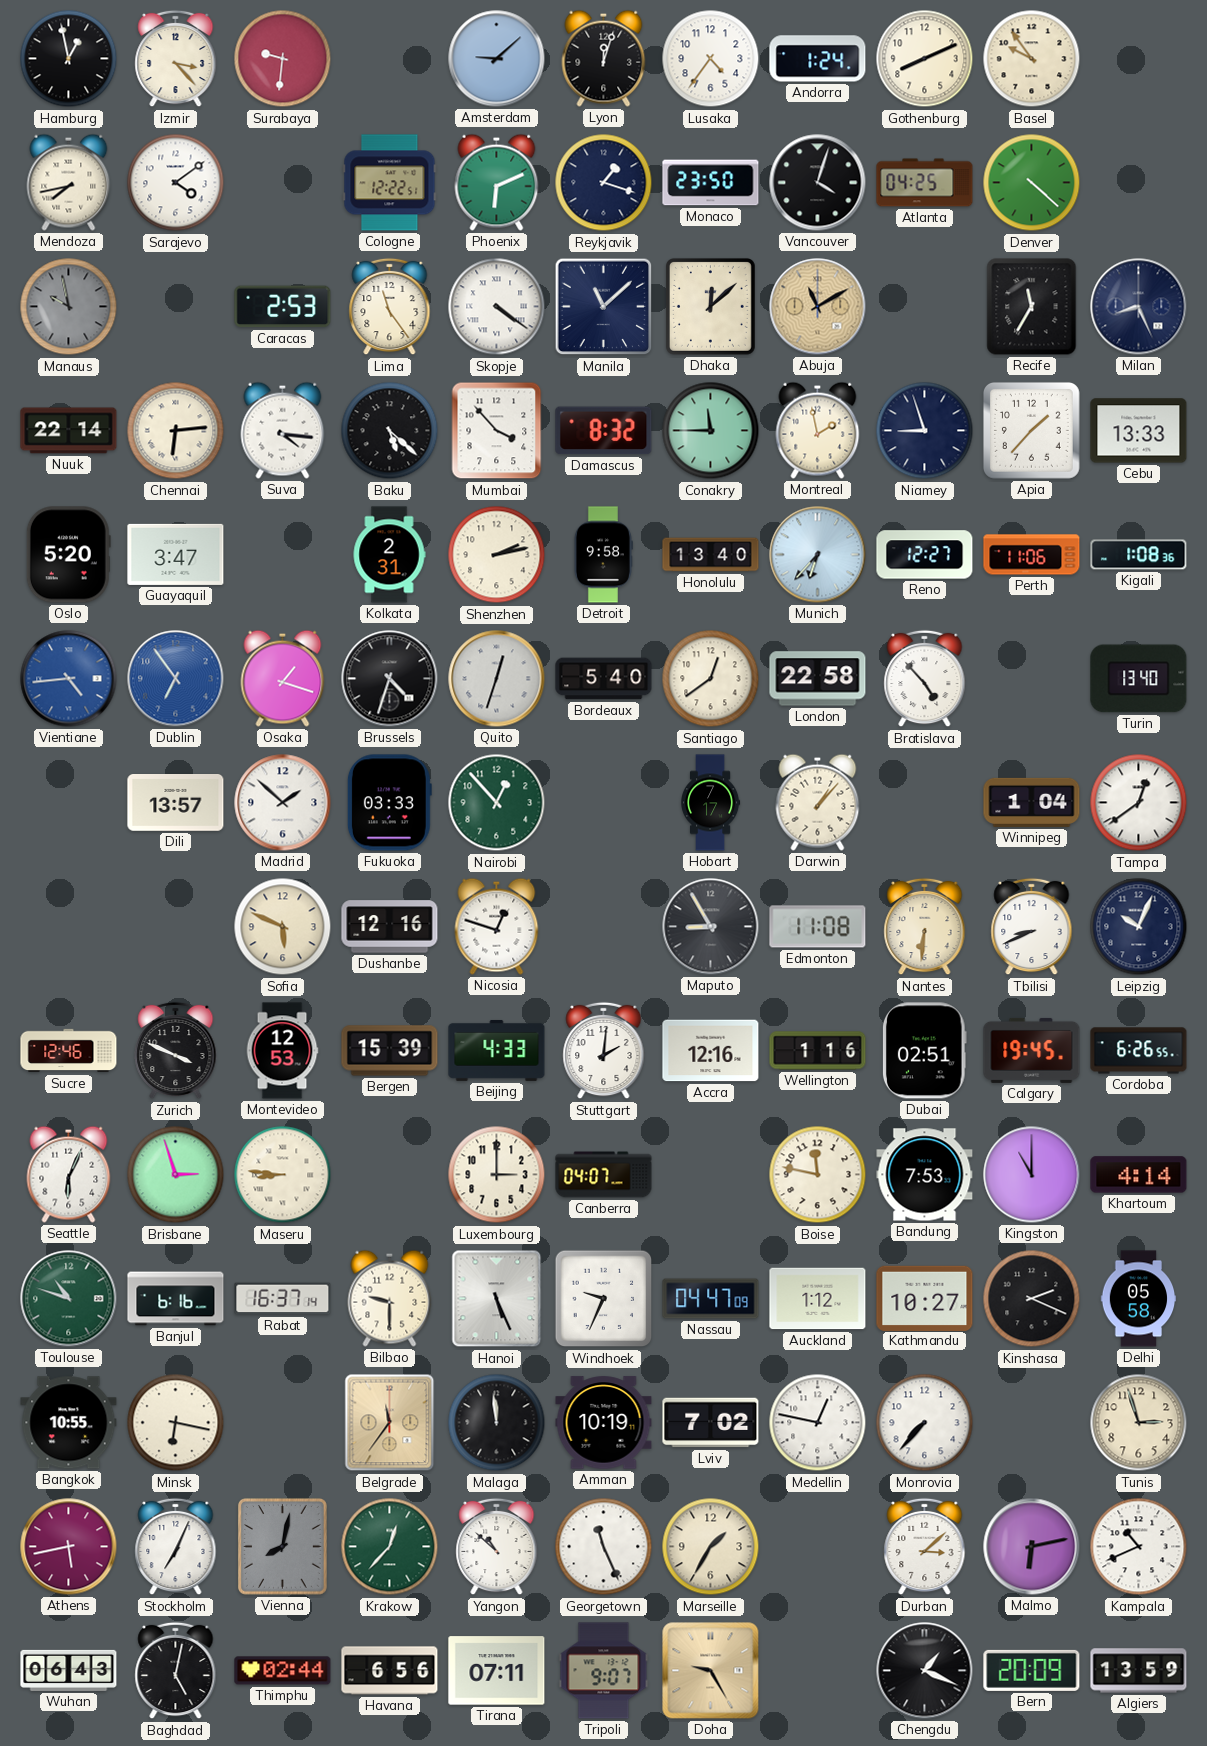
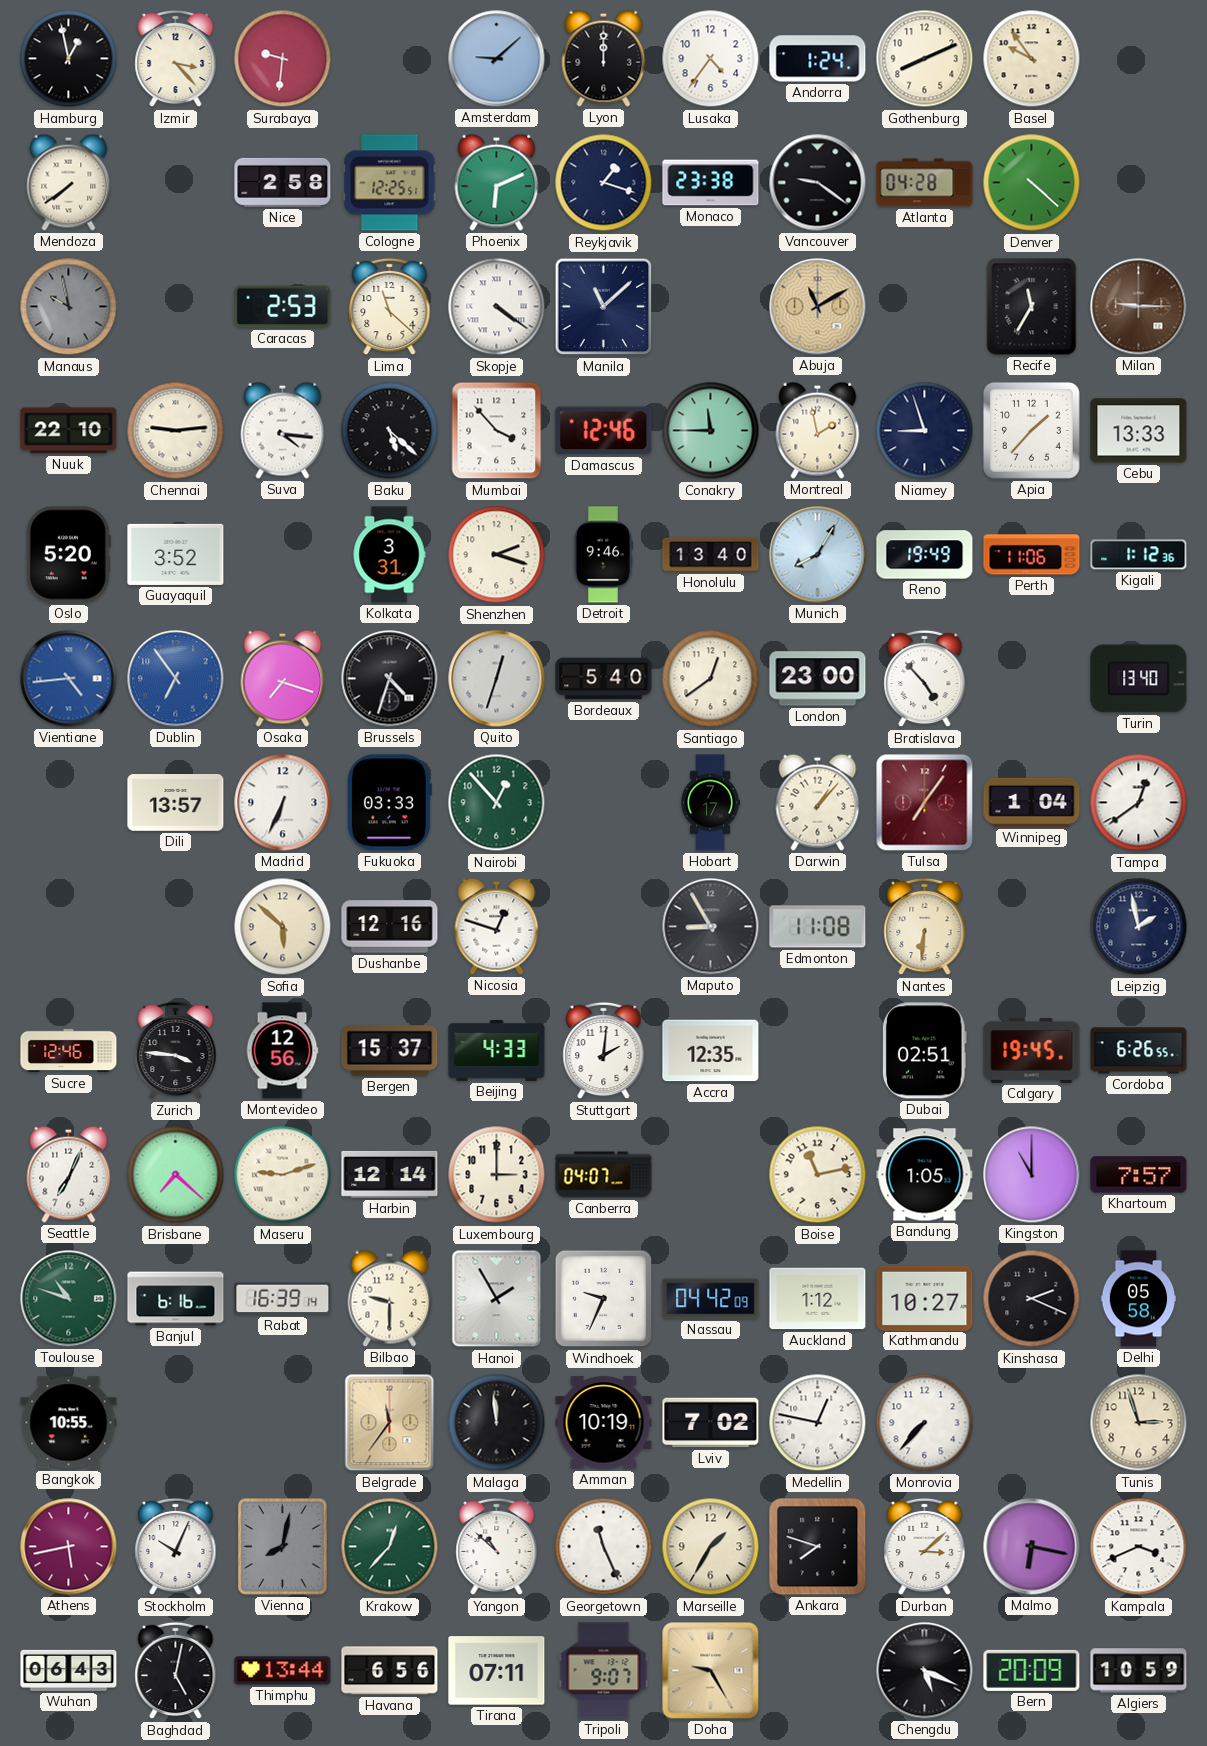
Lyon: 12:03 -> 12:00
Mendoza: 7:43 -> 7:39
Sarajevo: 4:09 -> none
Nice: none -> 2:58
Cologne: 12:22 -> 12:25
Monaco: 23:50 -> 23:38
Vancouver: 4:03 -> 9:21
Atlanta: 04:25 -> 04:28
Lima: 11:24 -> 11:22
Dhaka: 12:08 -> none
Milan: 8:26 -> 9:15
Milan dial: navy -> brown
Nuuk: 22:14 -> 22:10
Chennai: 6:14 -> 9:14
Damascus: 8:32 -> 12:46
Guayaquil: 3:47 -> 3:52
Kolkata: 2:31 -> 3:31
Shenzhen: 2:13 -> 2:18
Detroit: 9:58 -> 9:46
Munich: 6:37 -> 8:05
Reno: 12:27 -> 19:49
Kigali: 1:08 -> 1:12
Osaka: 1:18 -> 7:18
London: 22:58 -> 23:00
Madrid: 1:52 -> 6:34
Tulsa: none -> 7:06
Sofia: 5:49 -> 5:52
Tbilisi: 8:41 -> none
Leipzig: 10:04 -> 1:58
Zurich: 3:49 -> 3:46
Montevideo: 12:53 -> 12:56
Bergen: 15:39 -> 15:37
Accra: 12:16 -> 12:35
Wellington: 1:16 -> none
Seattle: 6:04 -> 7:04
Brisbane: 2:57 -> 7:22
Maseru: 8:46 -> 9:12
Harbin: none -> 12:14
Boise: 11:47 -> 11:13
Bandung: 7:53 -> 1:05
Khartoum: 4:14 -> 7:57
Rabat: 16:37 -> 16:39
Hanoi: 5:26 -> 1:55
Nassau: 04:47 -> 04:42
Minsk: 6:17 -> none
Stockholm: 7:04 -> 10:04
Ankara: none -> 7:48
Malmo: 6:13 -> 6:17
Kampala: 10:41 -> 3:41
Thimphu: 02:44 -> 13:44
Chengdu: 1:19 -> 5:19
Algiers: 13:59 -> 10:59
